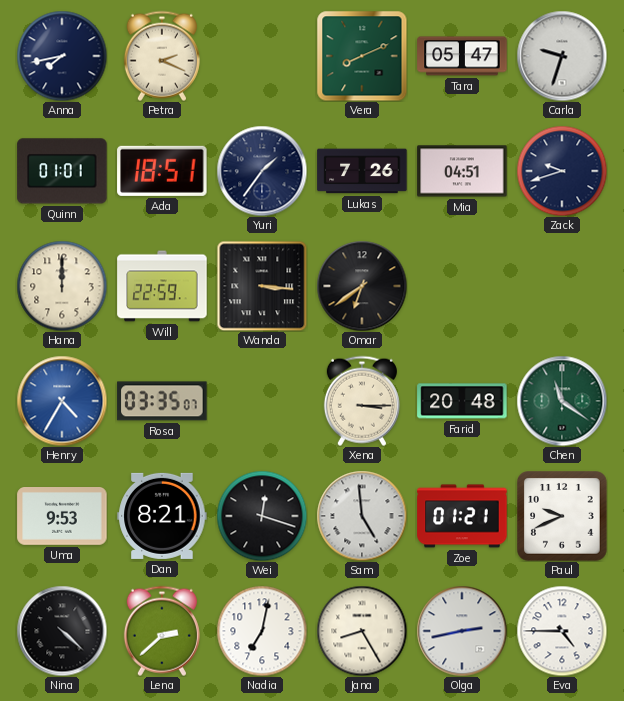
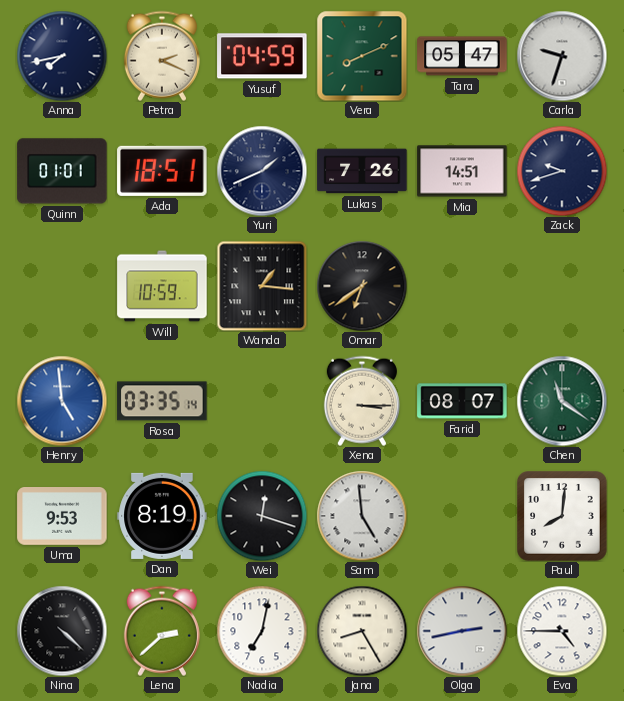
Yusuf: none -> 04:59
Yuri: 1:36 -> 1:41
Mia: 04:51 -> 14:51
Hana: 12:00 -> none
Will: 22:59 -> 10:59
Wanda: 3:16 -> 1:16
Henry: 4:35 -> 4:59
Rosa: 03:35:07 -> 03:35:14
Farid: 20:48 -> 08:07
Dan: 8:21 -> 8:19
Zoe: 01:21 -> none
Paul: 9:41 -> 8:01
